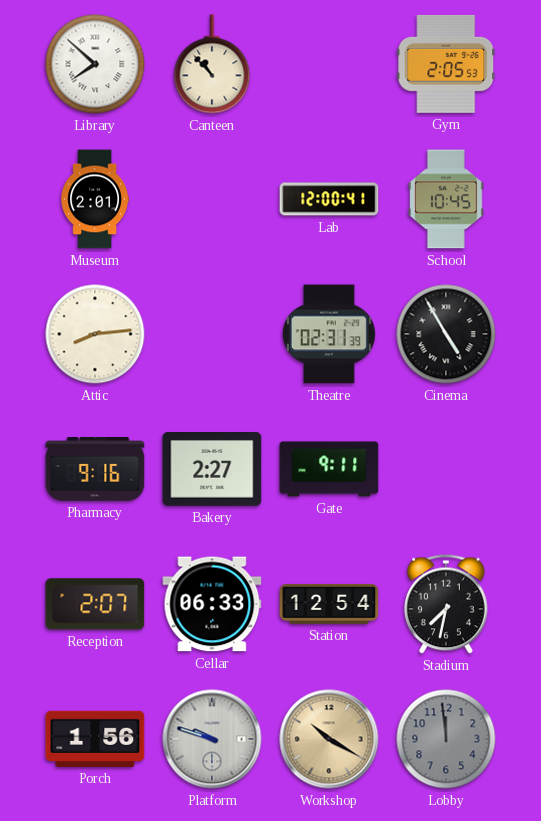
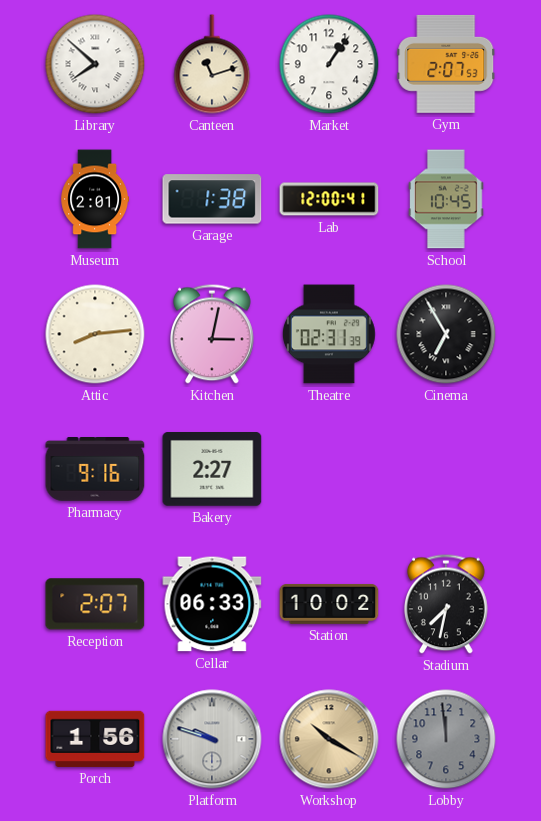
Canteen: 10:53 -> 11:12
Market: none -> 1:06
Gym: 2:05 -> 2:07
Garage: none -> 1:38
Kitchen: none -> 3:02
Cinema: 4:55 -> 6:55
Gate: 9:11 -> none
Station: 12:54 -> 10:02
